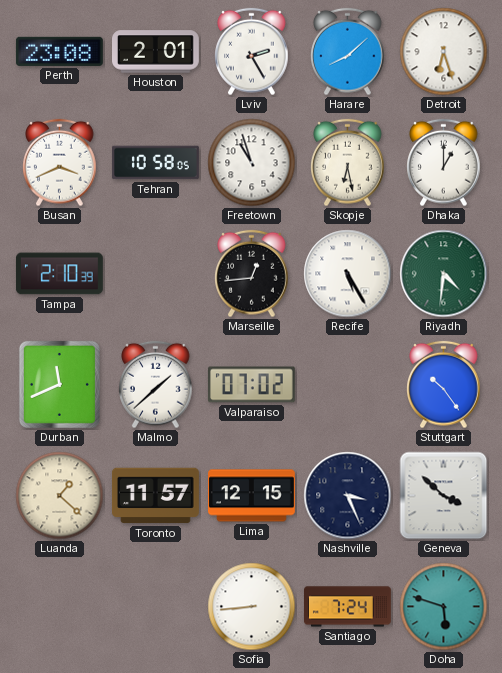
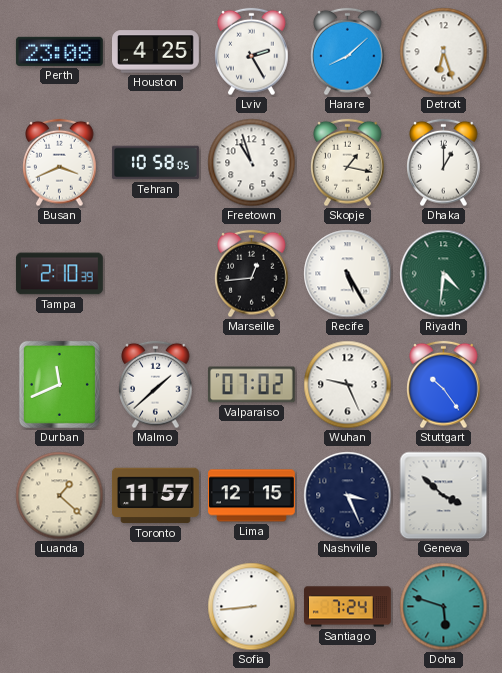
Houston: 2:01 -> 4:25
Skopje: 6:28 -> 1:17
Wuhan: none -> 9:26
